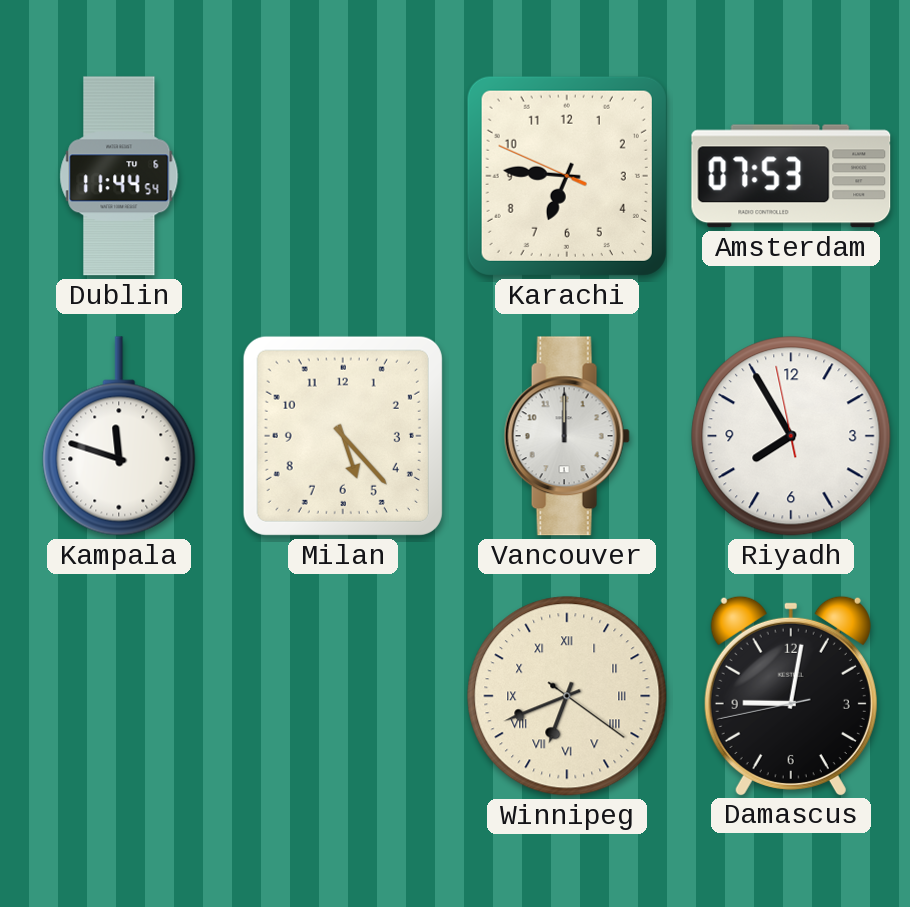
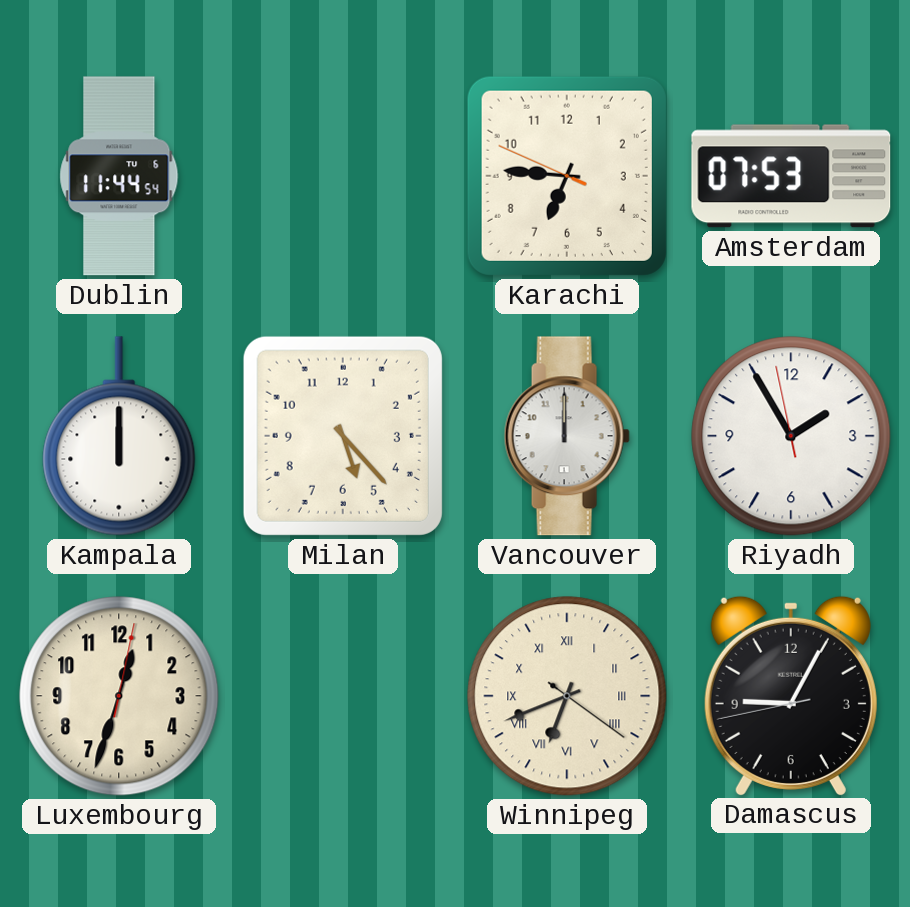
Kampala: 11:48 -> 12:00
Riyadh: 7:54 -> 1:54
Luxembourg: none -> 12:33
Damascus: 9:01 -> 9:04
